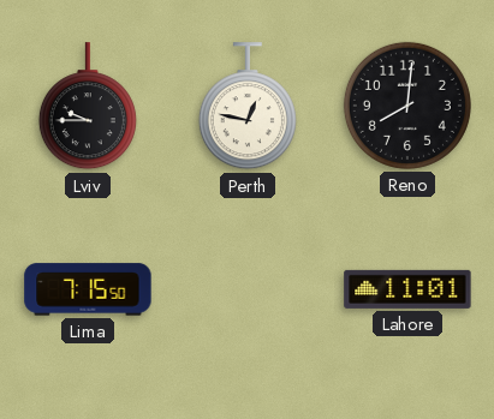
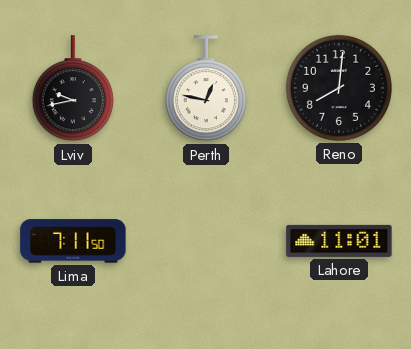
Lviv: 9:45 -> 9:43
Lima: 7:15 -> 7:11
